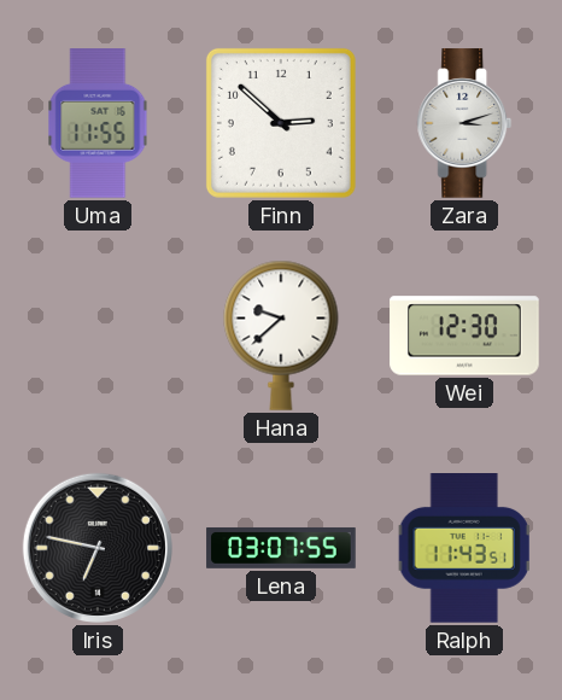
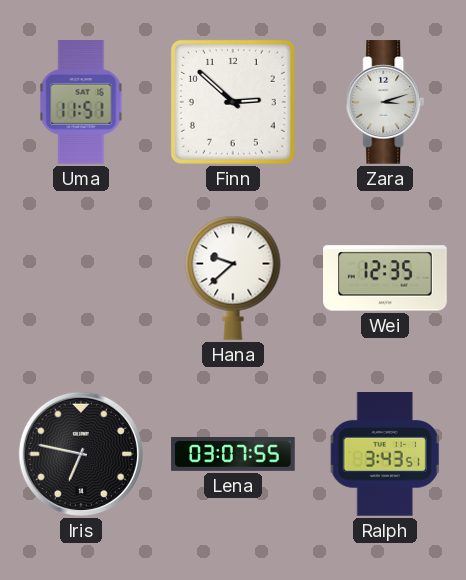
Uma: 11:55 -> 11:51
Wei: 12:30 -> 12:35
Ralph: 11:43 -> 3:43
